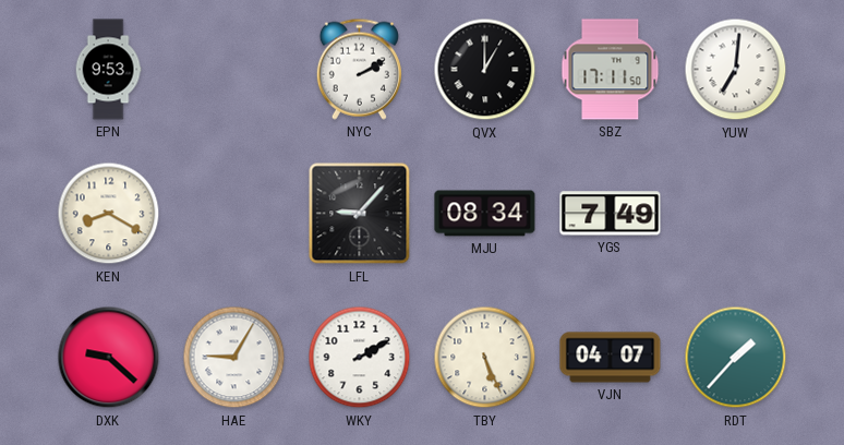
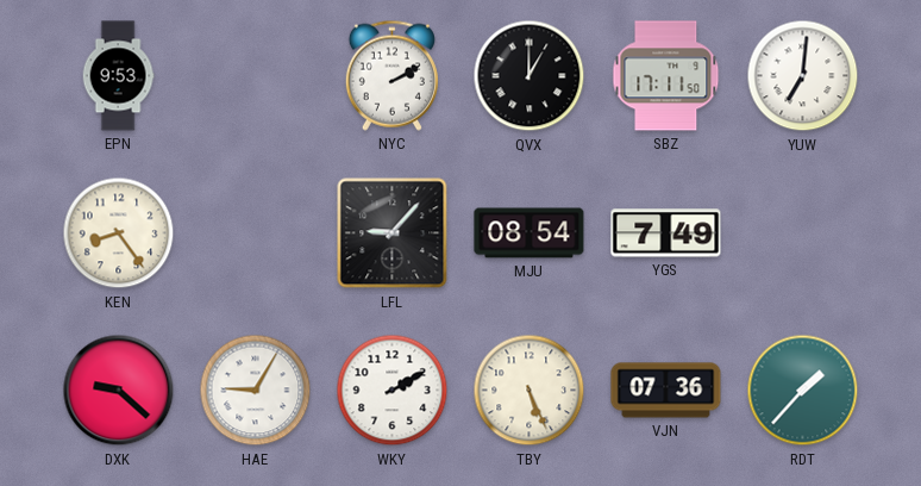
KEN: 8:20 -> 8:24
MJU: 08:34 -> 08:54
VJN: 04:07 -> 07:36
